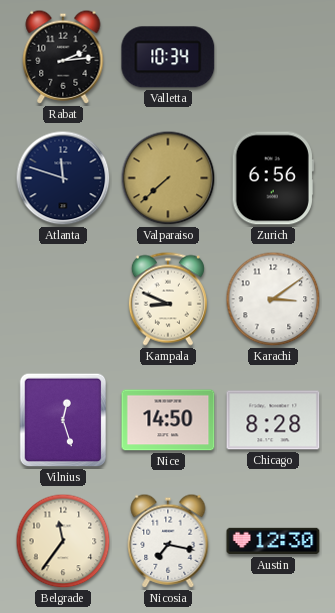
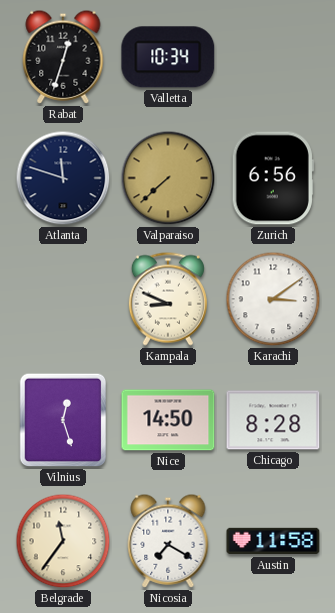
Rabat: 2:14 -> 12:33
Nicosia: 7:17 -> 7:20
Austin: 12:30 -> 11:58
